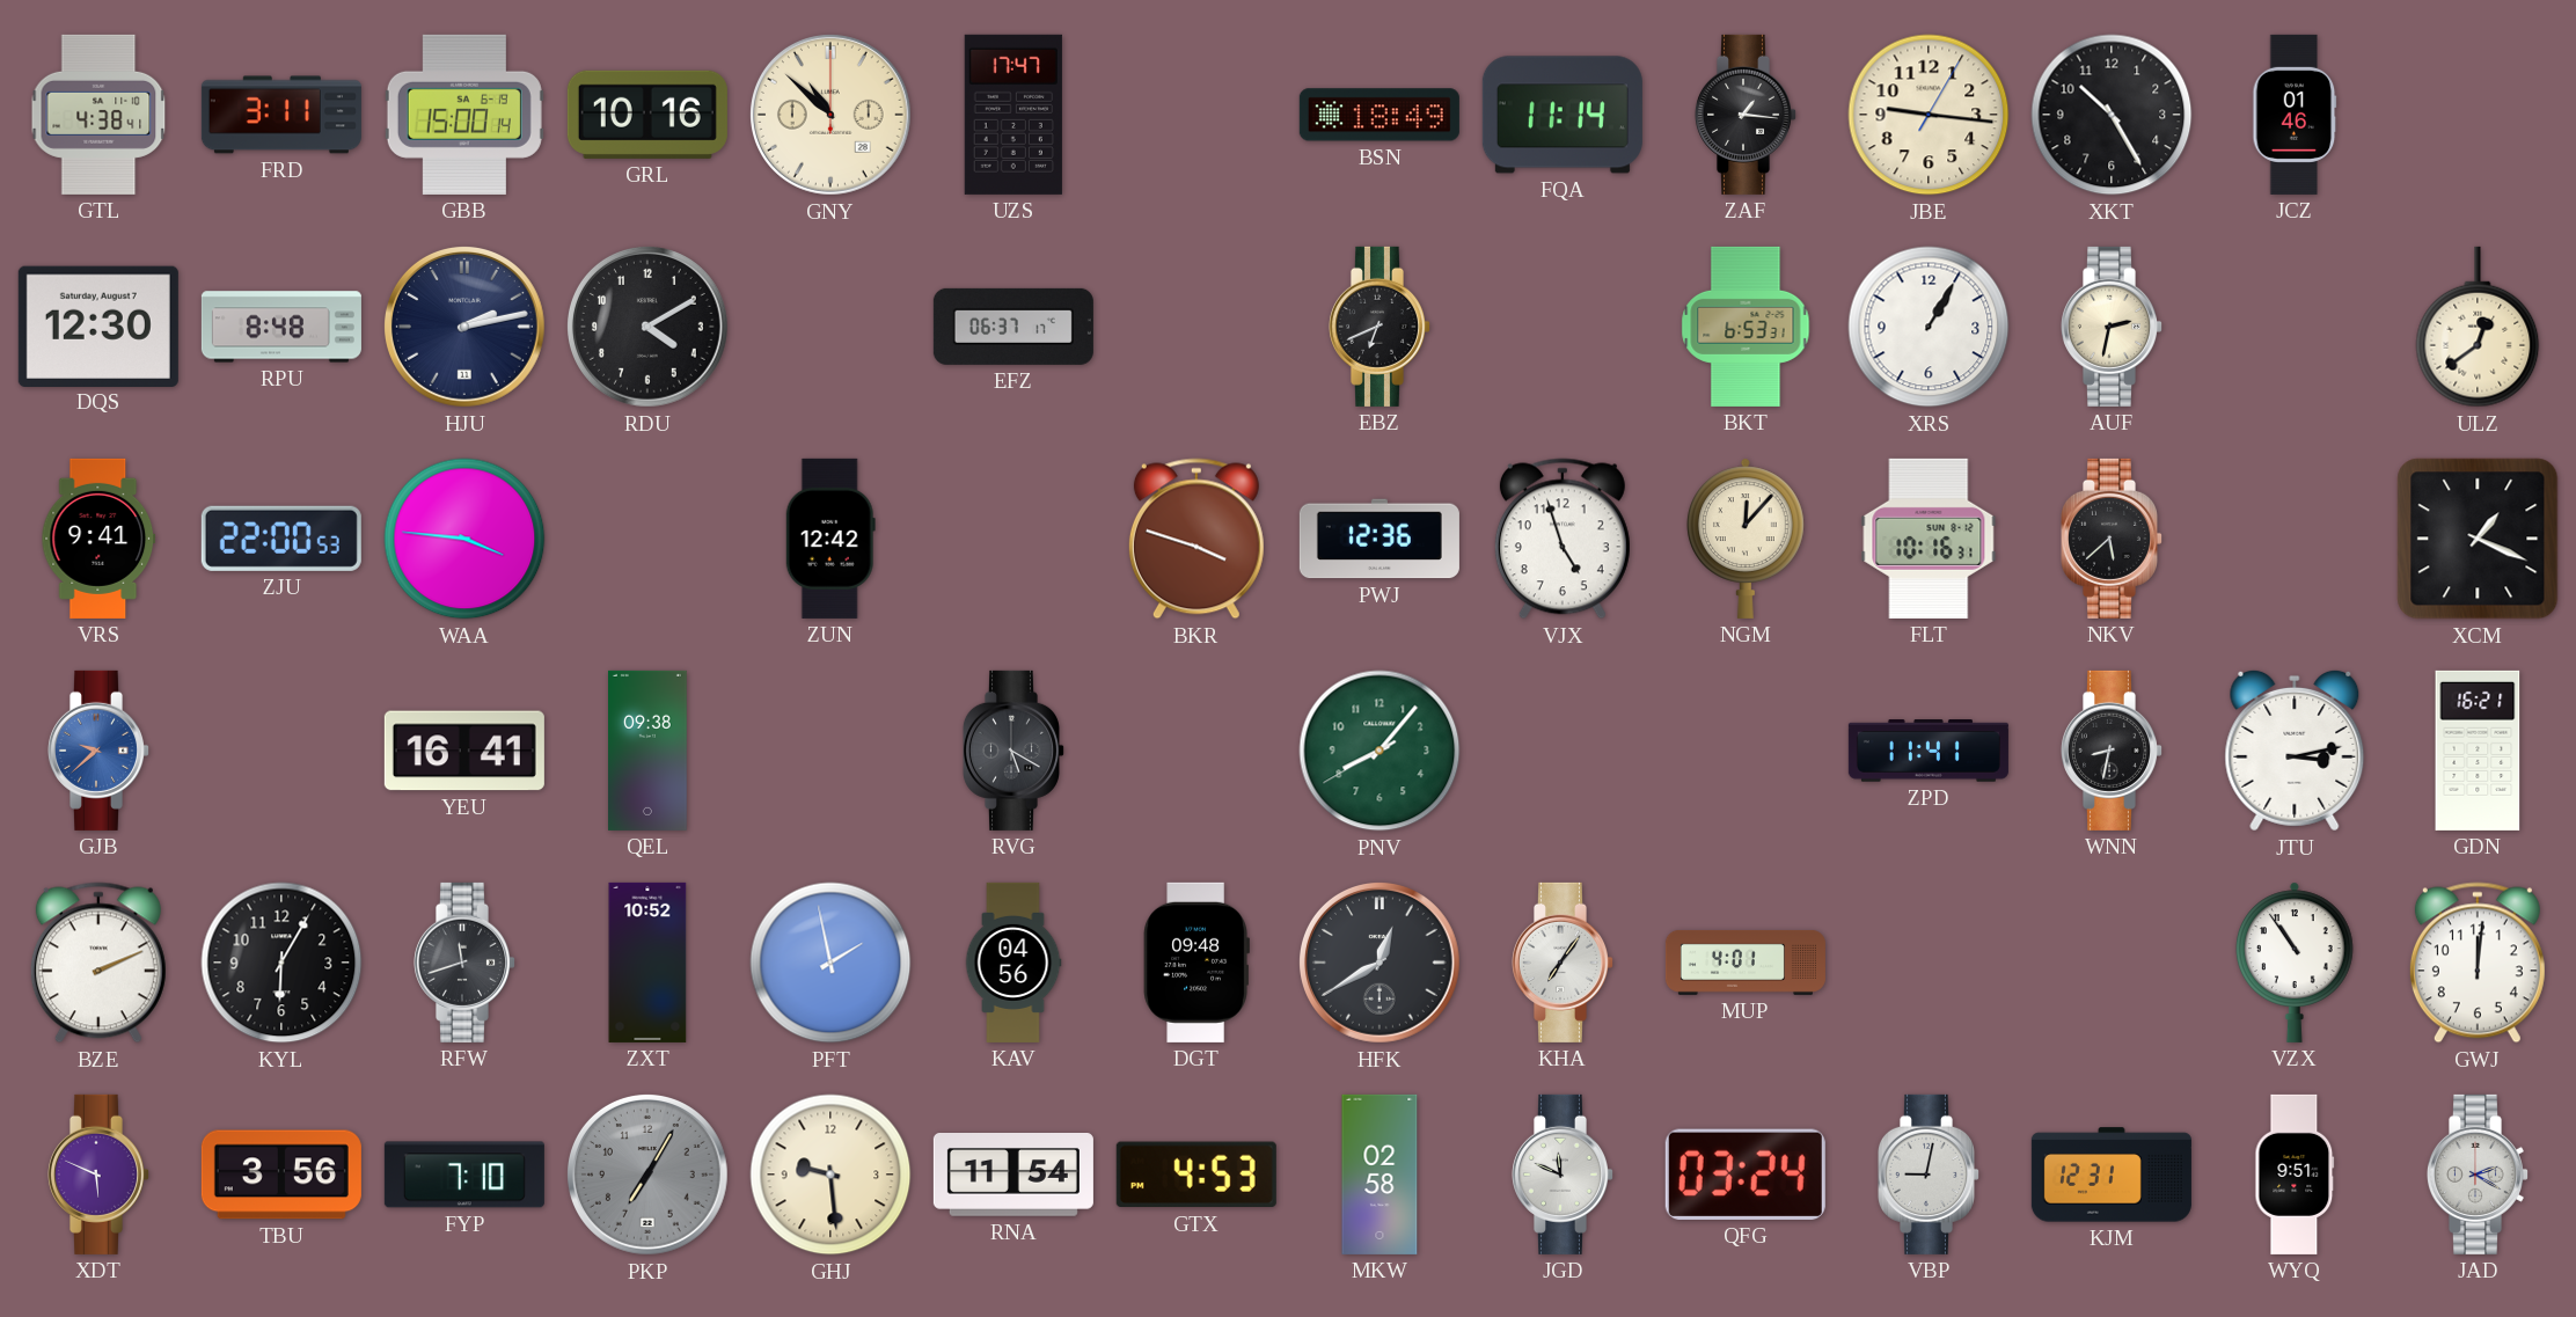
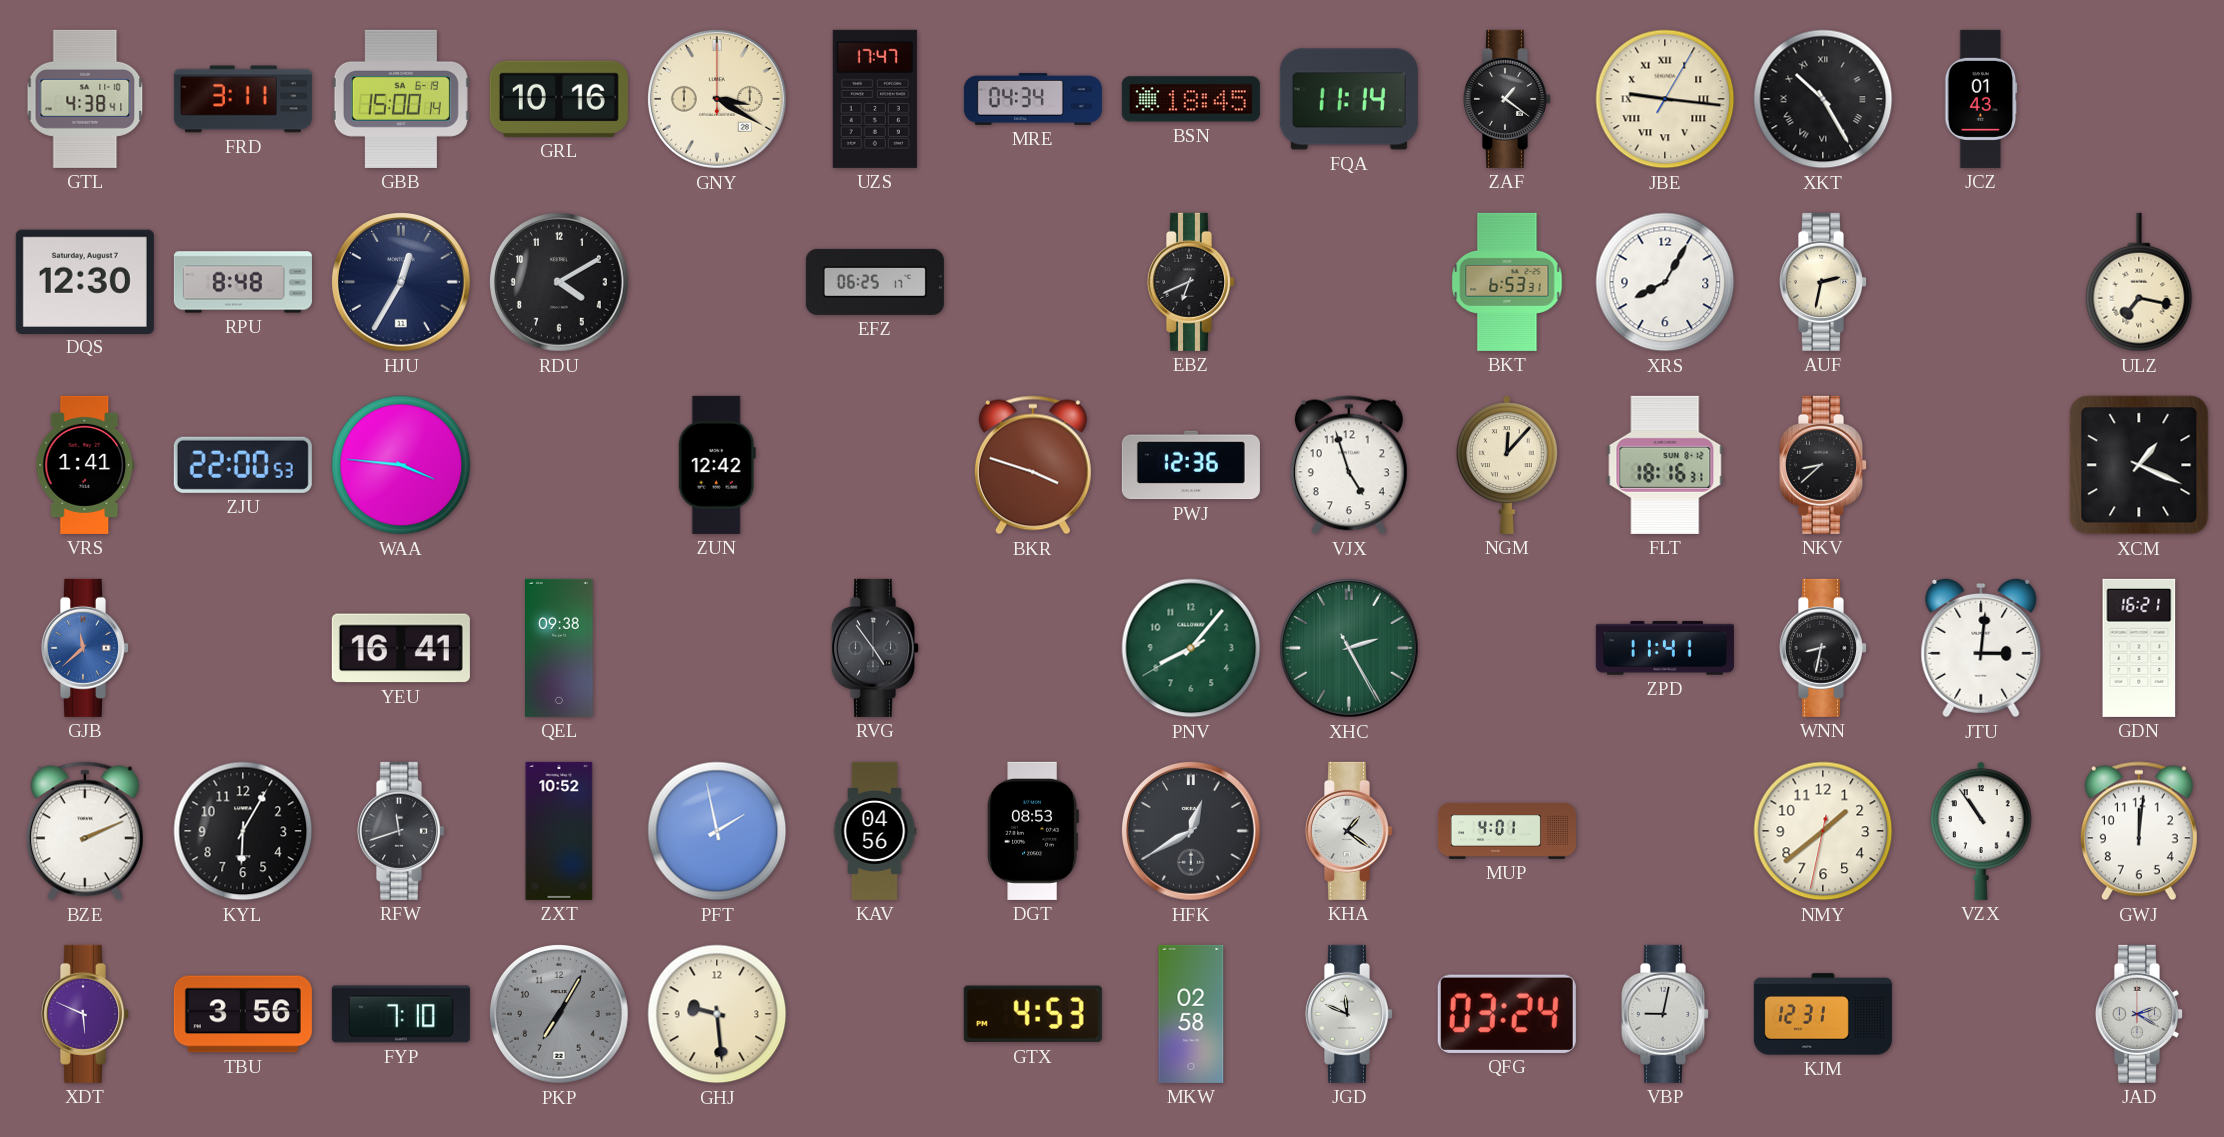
GNY: 10:52 -> 3:20
MRE: none -> 04:34
BSN: 18:49 -> 18:45
ZAF: 1:16 -> 1:21
JBE numerals: Arabic -> Roman
XKT numerals: Arabic -> Roman
JCZ: 01:46 -> 01:43
HJU: 2:13 -> 12:35
EFZ: 06:37 -> 06:25
XRS: 1:05 -> 8:05
ULZ: 12:39 -> 7:17
VRS: 9:41 -> 1:41
FLT: 10:16 -> 18:16
NKV: 5:38 -> 8:38
GJB: 9:38 -> 11:38
RVG: 5:20 -> 4:54
XHC: none -> 2:25
JTU: 3:13 -> 3:01
DGT: 09:48 -> 08:53
KHA: 7:06 -> 1:21
NMY: none -> 1:38
RNA: 11:54 -> none
WYQ: 9:51 -> none
